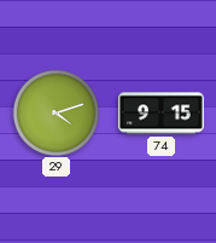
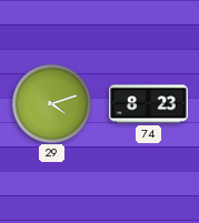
74: 9:15 -> 8:23
